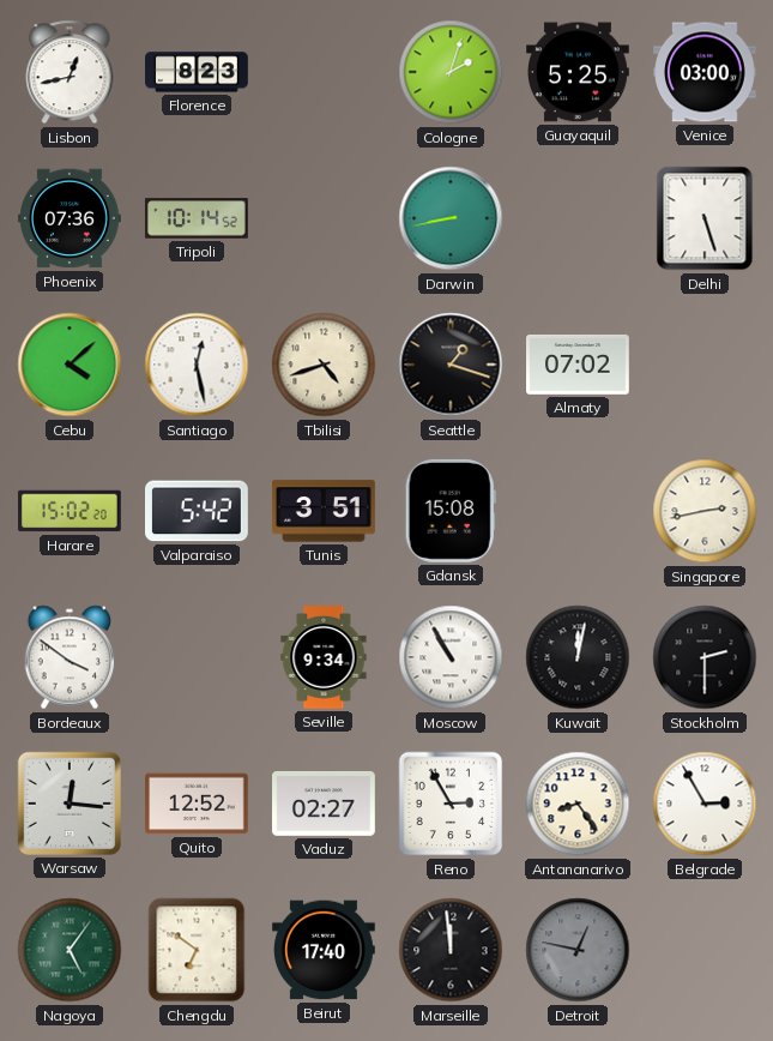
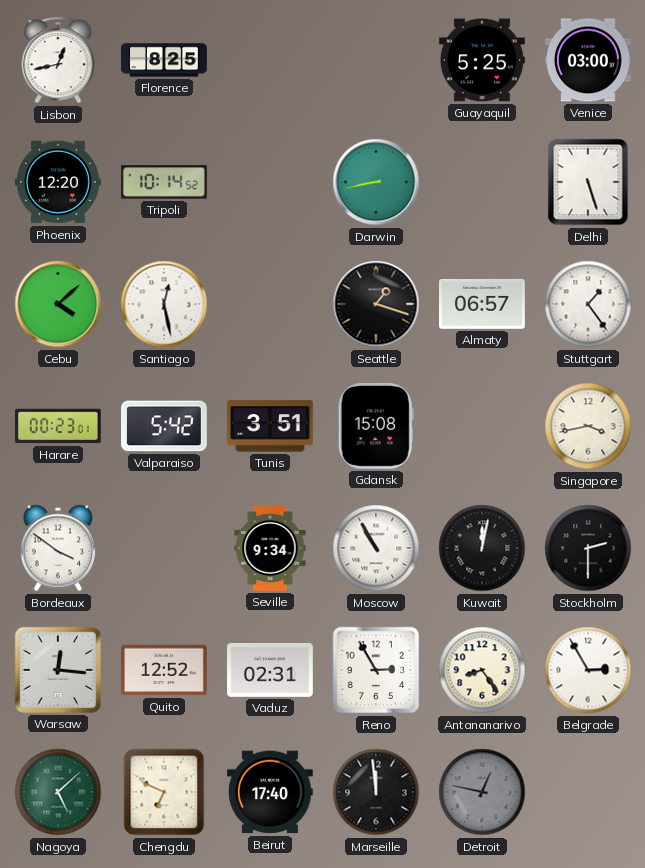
Florence: 8:23 -> 8:25
Cologne: 2:03 -> none
Phoenix: 07:36 -> 12:20
Tbilisi: 4:42 -> none
Almaty: 07:02 -> 06:57
Stuttgart: none -> 1:24
Harare: 15:02 -> 00:23
Singapore: 2:43 -> 3:43
Vaduz: 02:27 -> 02:31
Nagoya: 5:06 -> 5:08
Chengdu: 6:51 -> 6:49
